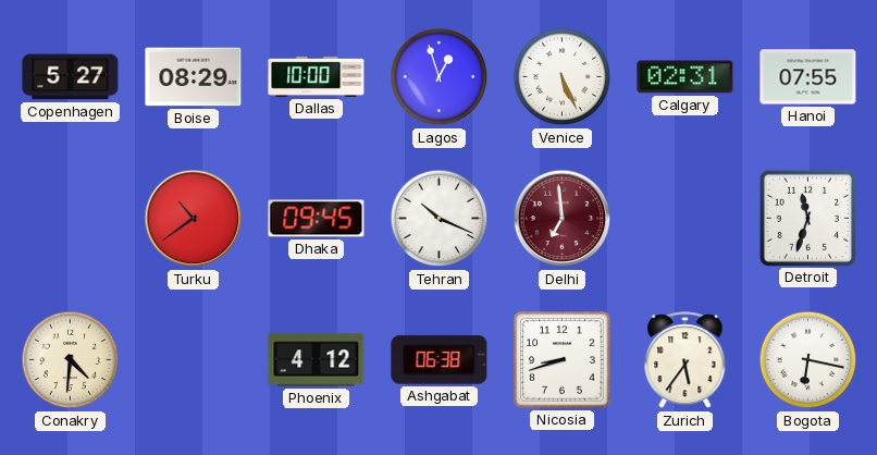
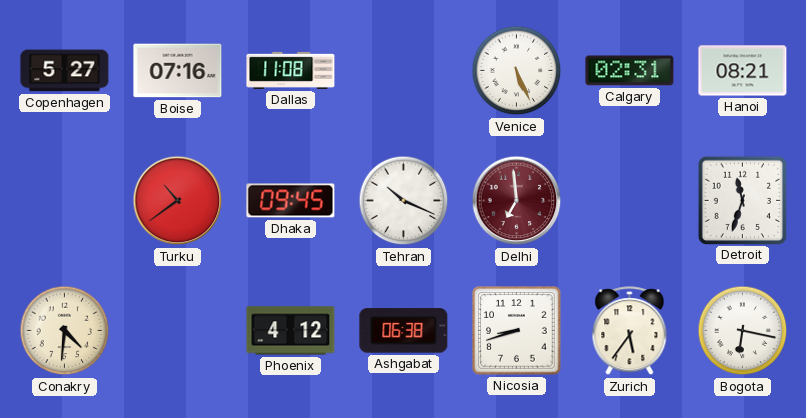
Boise: 08:29 -> 07:16
Dallas: 10:00 -> 11:08
Lagos: 12:57 -> none
Hanoi: 07:55 -> 08:21
